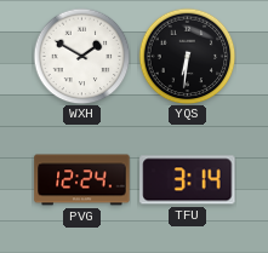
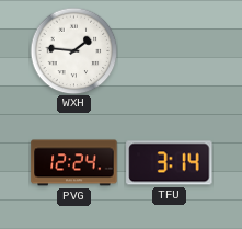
WXH: 1:50 -> 1:46
YQS: 6:31 -> none
